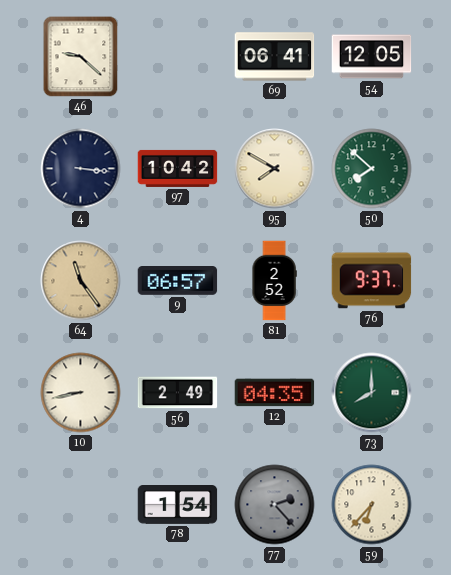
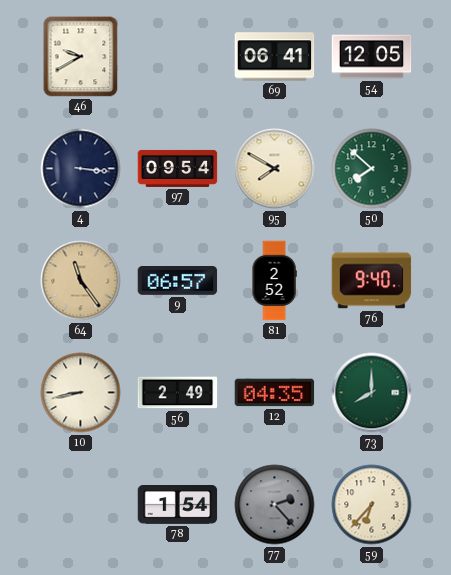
46: 9:22 -> 9:40
97: 10:42 -> 09:54
76: 9:37 -> 9:40
